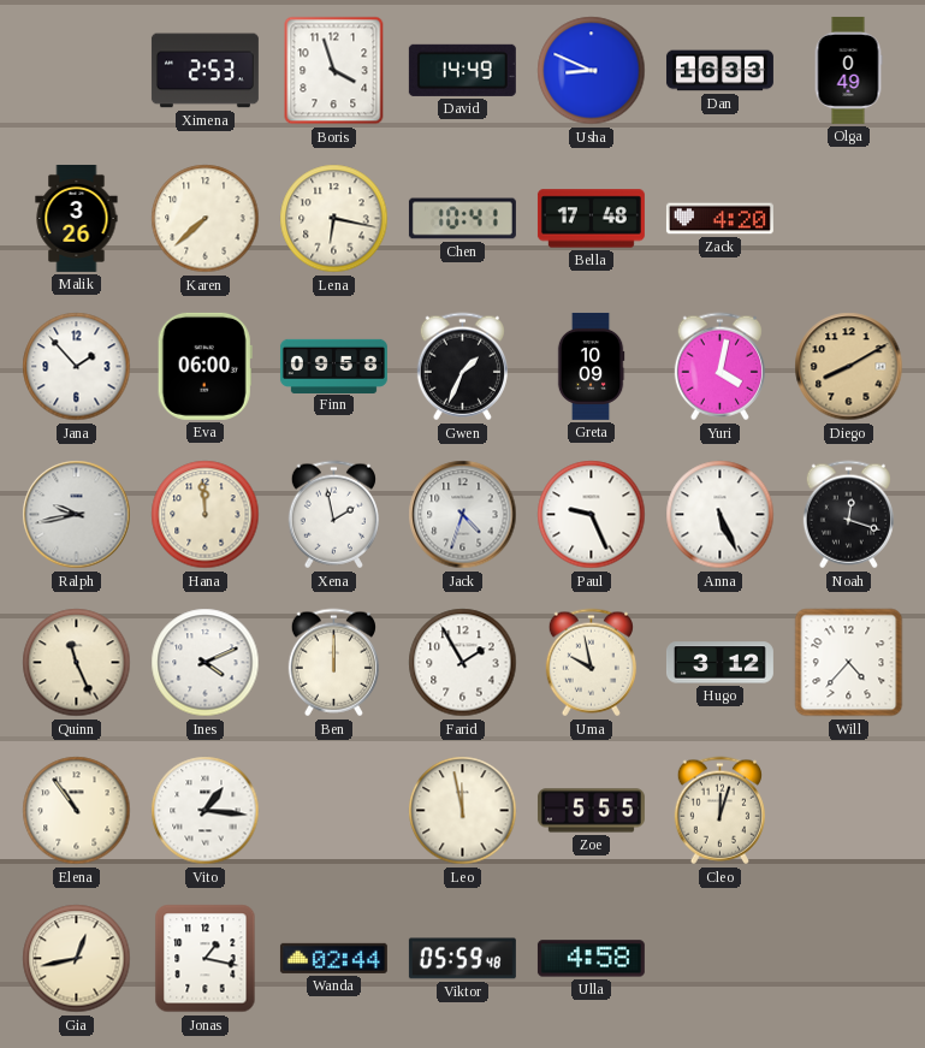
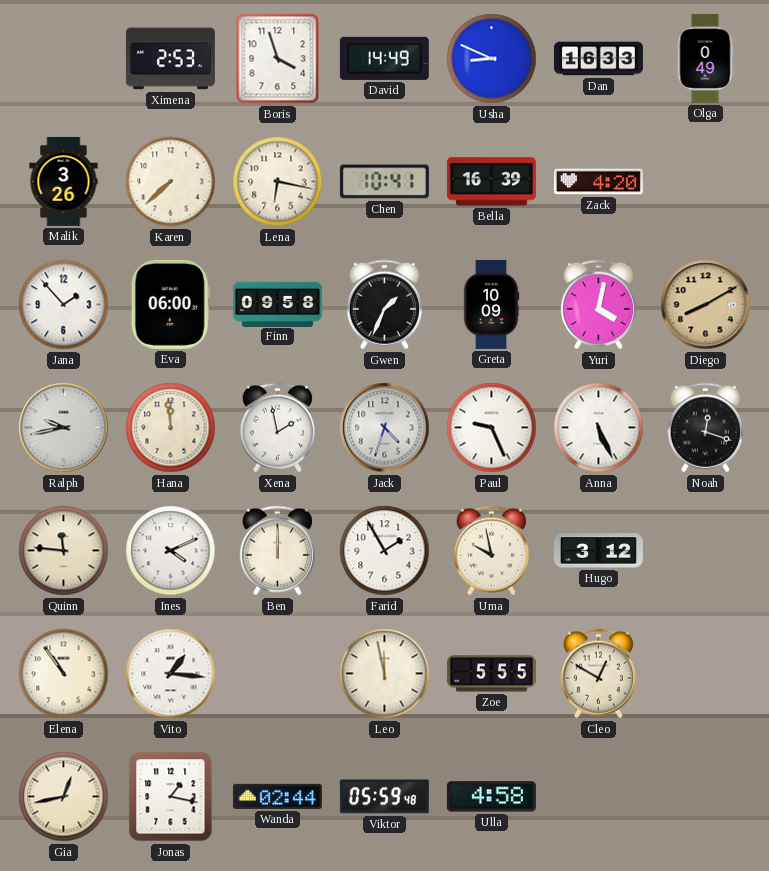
Bella: 17:48 -> 16:39
Quinn: 11:26 -> 11:46
Will: 4:37 -> none
Cleo: 12:03 -> 12:50
